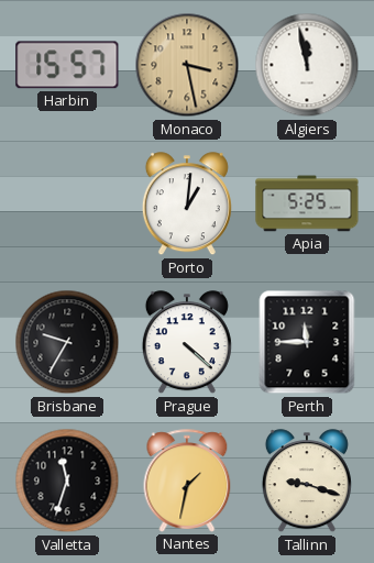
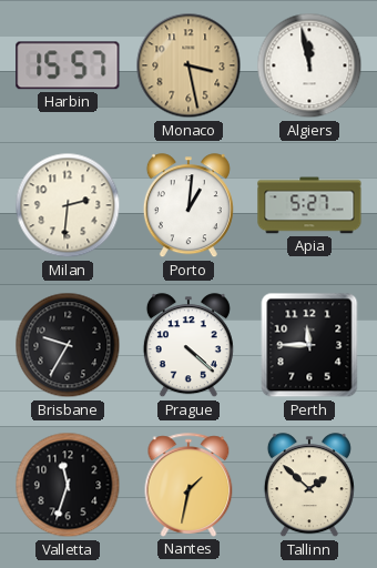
Milan: none -> 2:31
Apia: 5:25 -> 5:27
Tallinn: 9:18 -> 1:52
